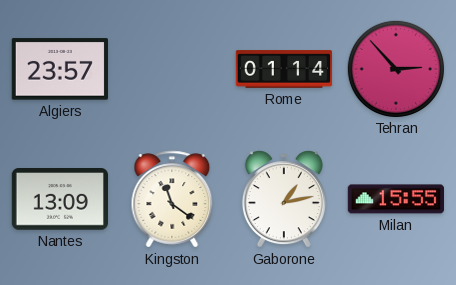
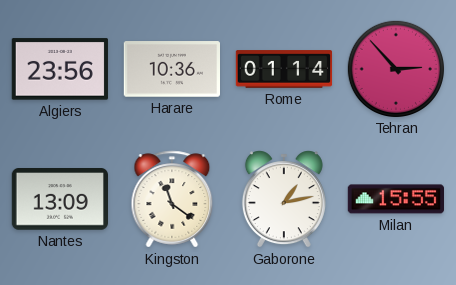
Algiers: 23:57 -> 23:56
Harare: none -> 10:36
